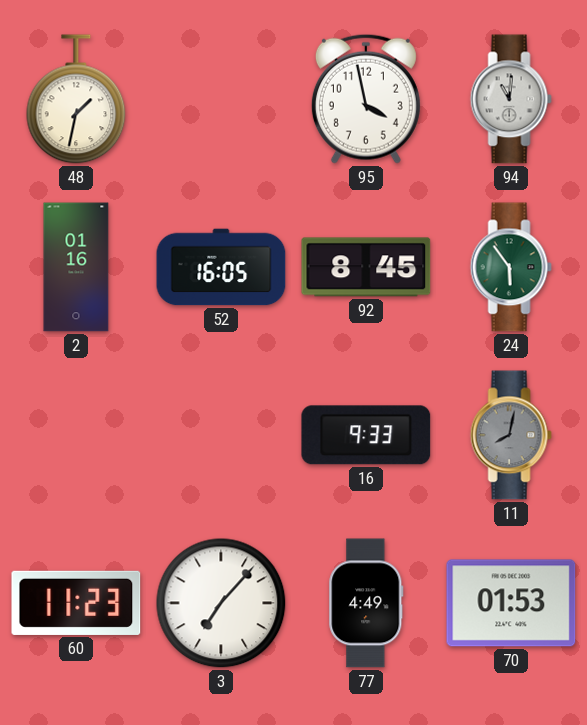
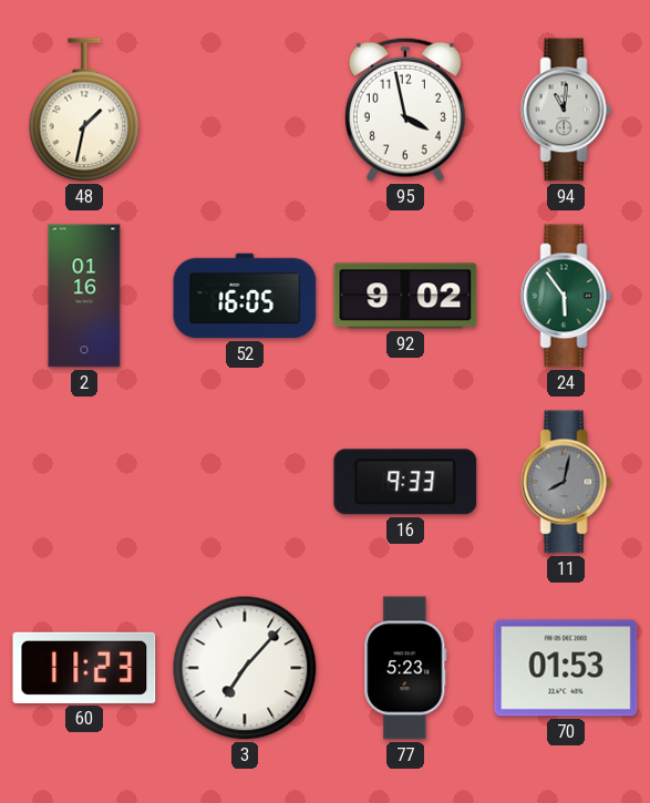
92: 8:45 -> 9:02
77: 4:49 -> 5:23
